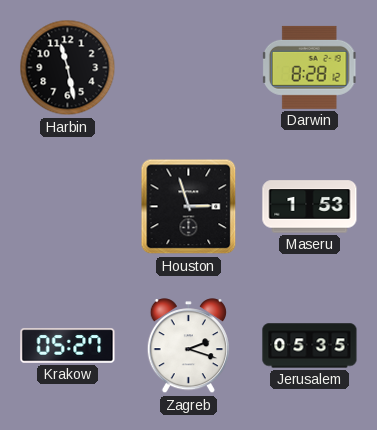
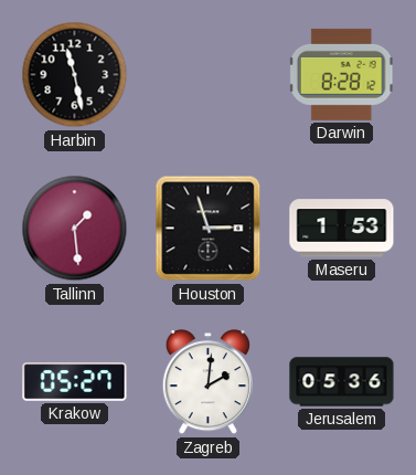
Tallinn: none -> 1:29
Zagreb: 2:18 -> 2:01
Jerusalem: 05:35 -> 05:36
